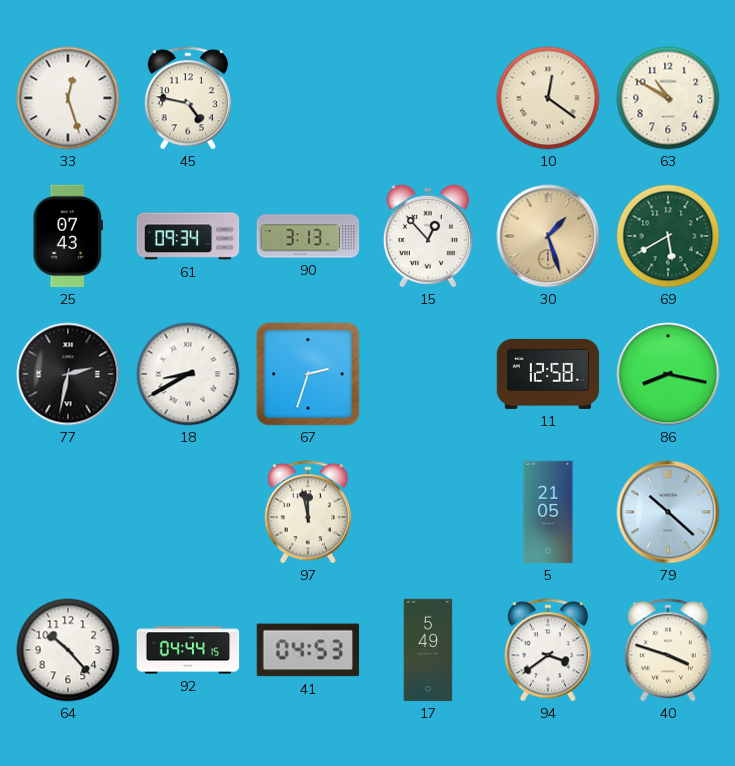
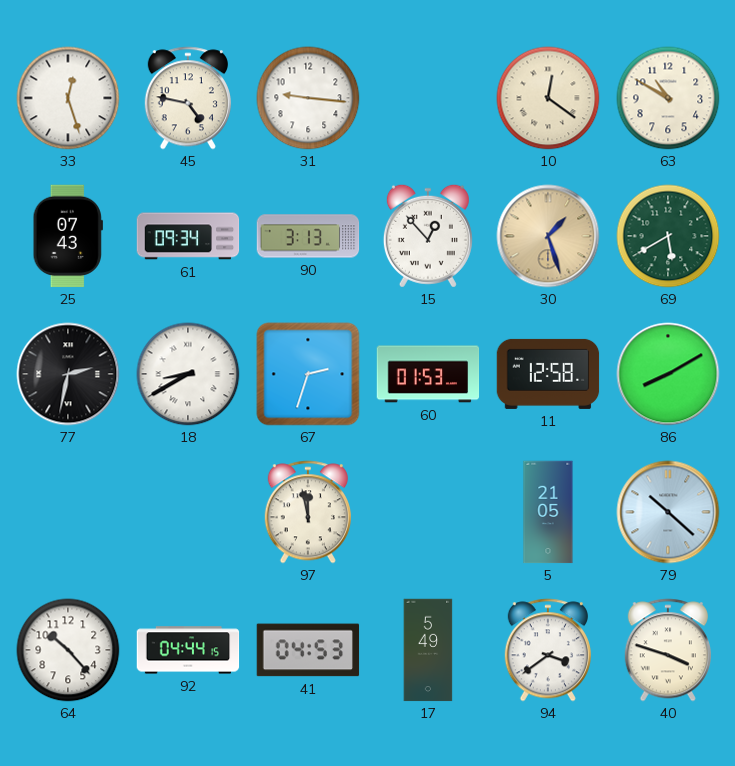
31: none -> 9:16
60: none -> 01:53
86: 8:17 -> 8:10
